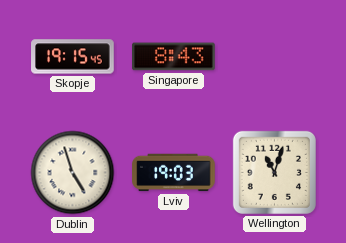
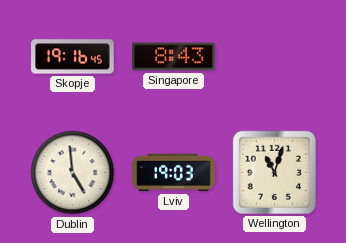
Skopje: 19:15 -> 19:16
Dublin: 4:57 -> 4:59
